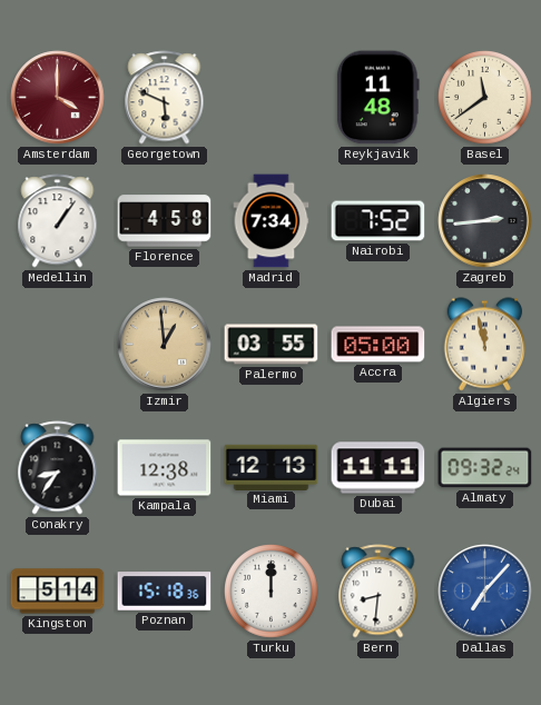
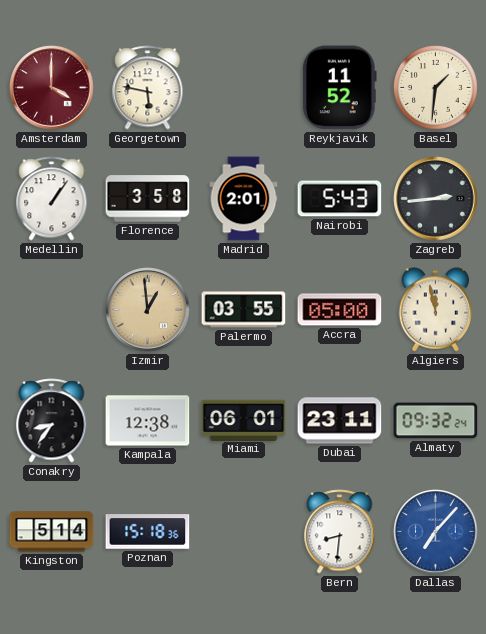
Georgetown: 5:49 -> 5:47
Reykjavik: 11:48 -> 11:52
Basel: 11:39 -> 1:31
Florence: 4:58 -> 3:58
Madrid: 7:34 -> 2:01
Nairobi: 7:52 -> 5:43
Miami: 12:13 -> 06:01
Dubai: 11:11 -> 23:11
Turku: 12:00 -> none
